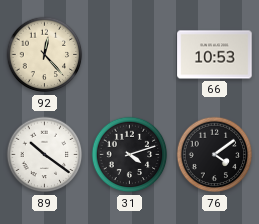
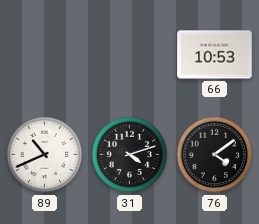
92: 12:23 -> none
89: 10:21 -> 10:41
